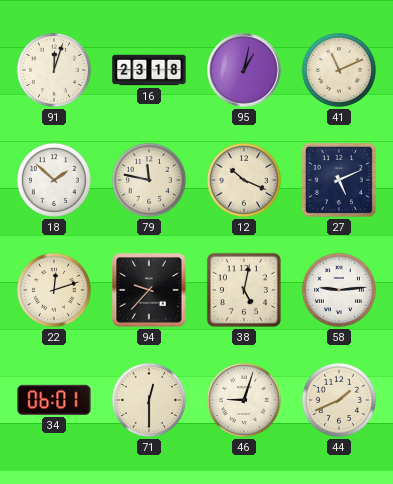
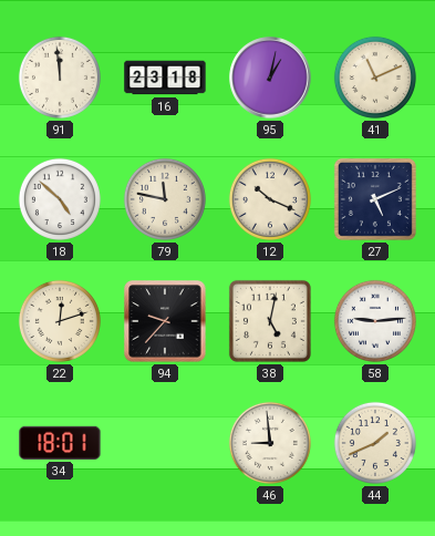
91: 12:03 -> 11:59
18: 1:52 -> 4:52
34: 06:01 -> 18:01
71: 12:30 -> none
46: 9:03 -> 8:59
